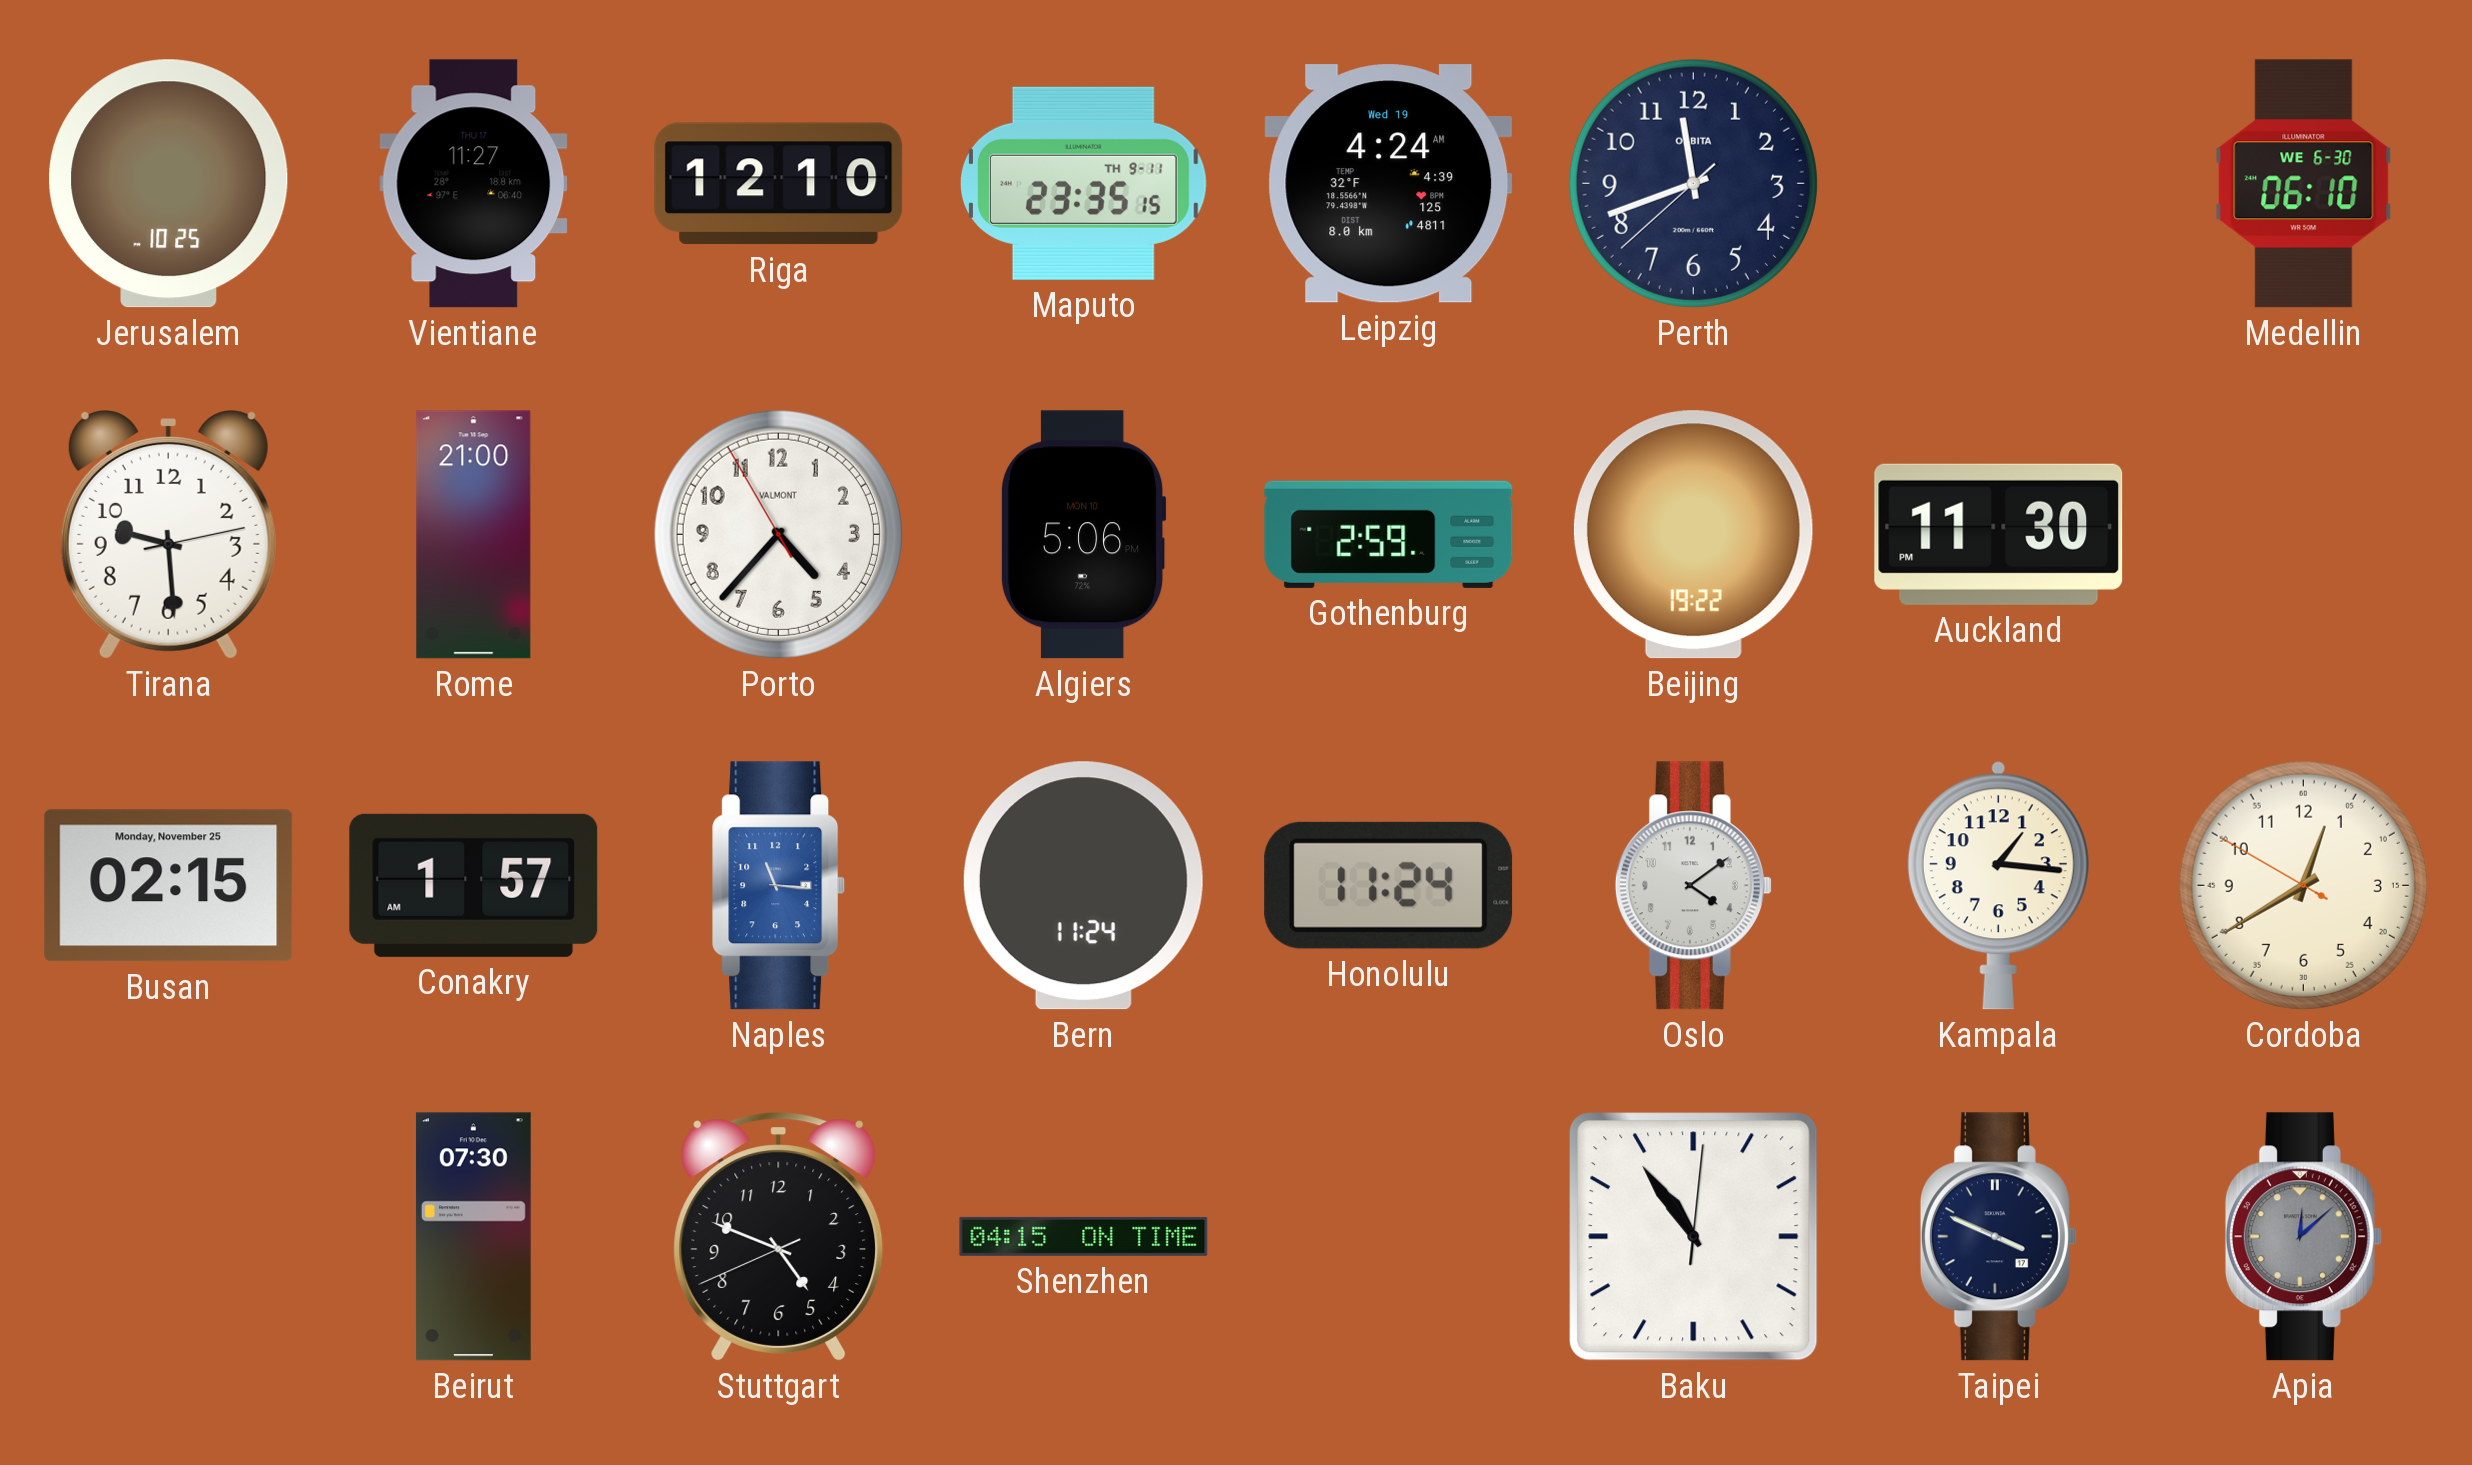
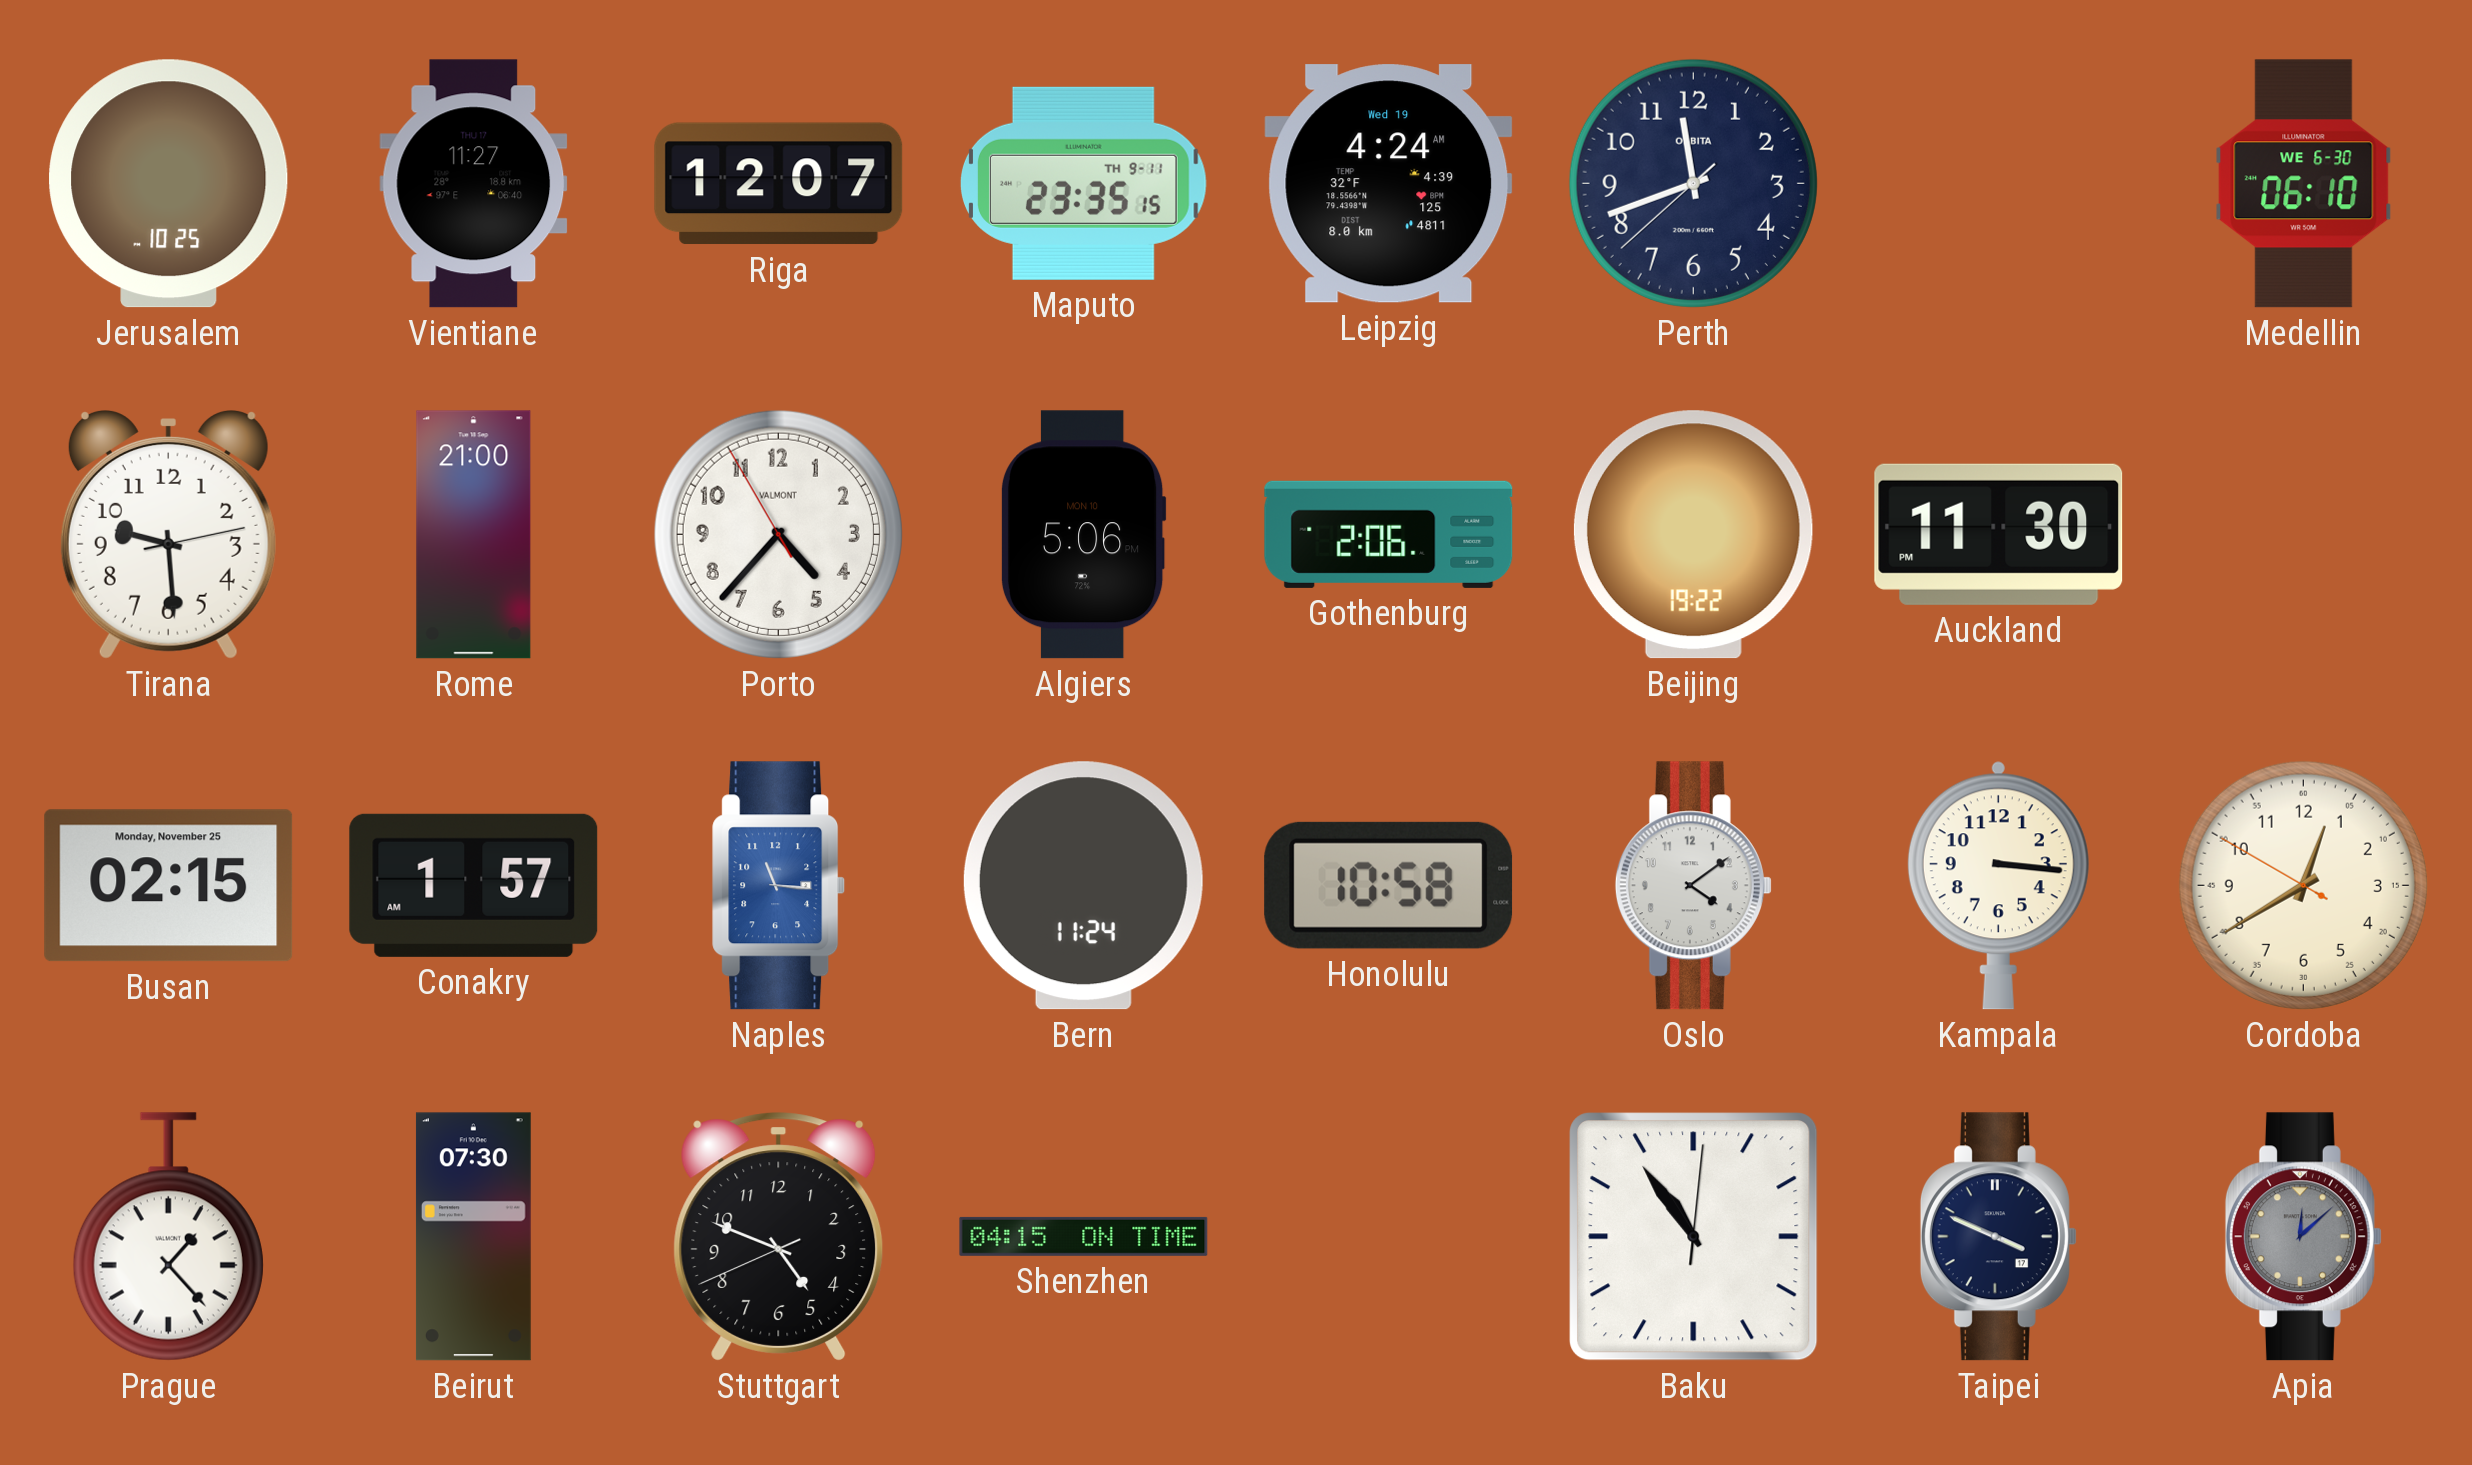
Riga: 12:10 -> 12:07
Gothenburg: 2:59 -> 2:06
Honolulu: 11:24 -> 10:58
Kampala: 1:16 -> 3:16
Prague: none -> 1:23
